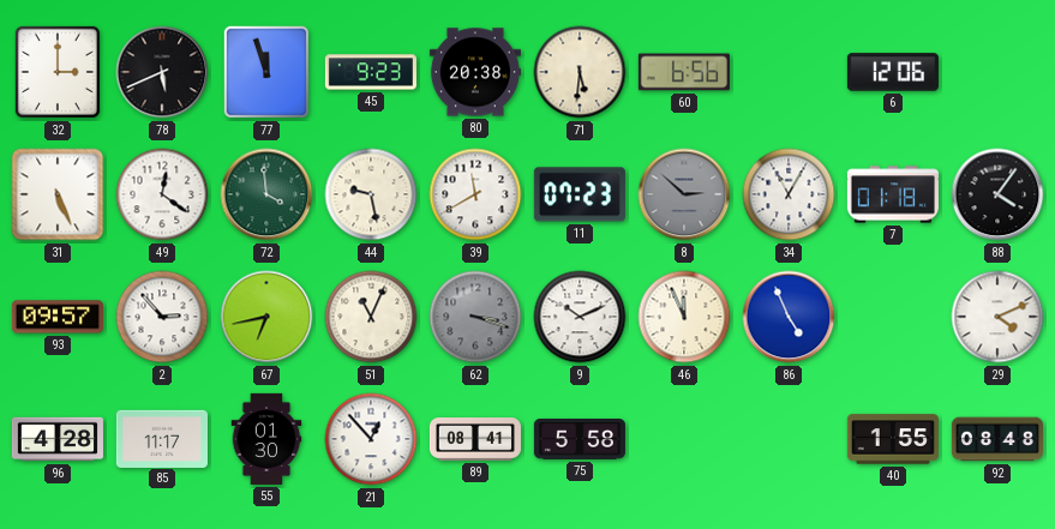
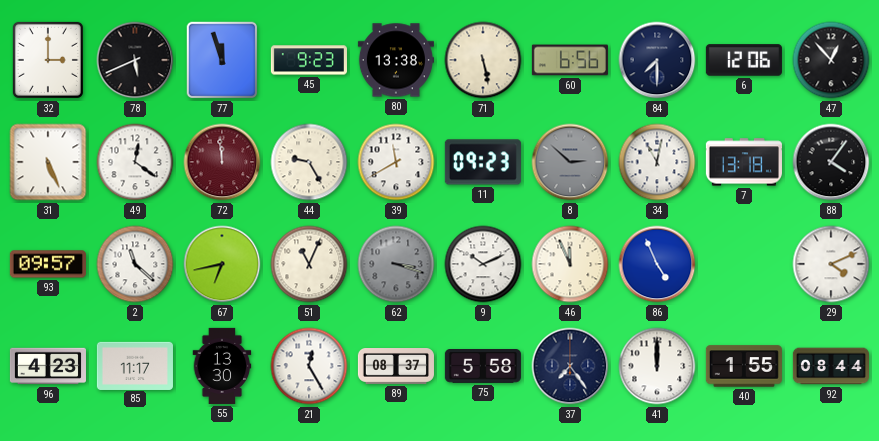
80: 20:38 -> 13:38
71: 5:31 -> 5:28
84: none -> 7:30
47: none -> 12:53
72: 3:59 -> 11:59
72 dial: green -> burgundy
44: 9:28 -> 9:25
11: 07:23 -> 09:23
34: 11:05 -> 11:02
7: 01:18 -> 13:18
2: 2:53 -> 11:22
96: 4:28 -> 4:23
55: 01:30 -> 13:30
21: 12:53 -> 12:25
89: 08:41 -> 08:37
37: none -> 7:24
41: none -> 12:00
92: 08:48 -> 08:44
